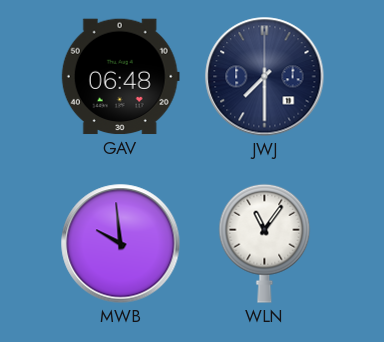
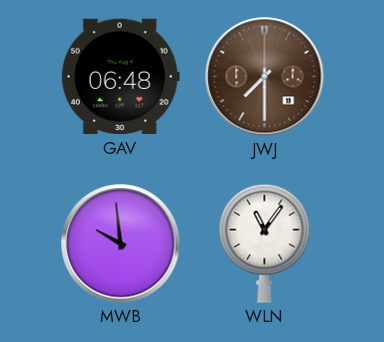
JWJ dial: navy -> brown
